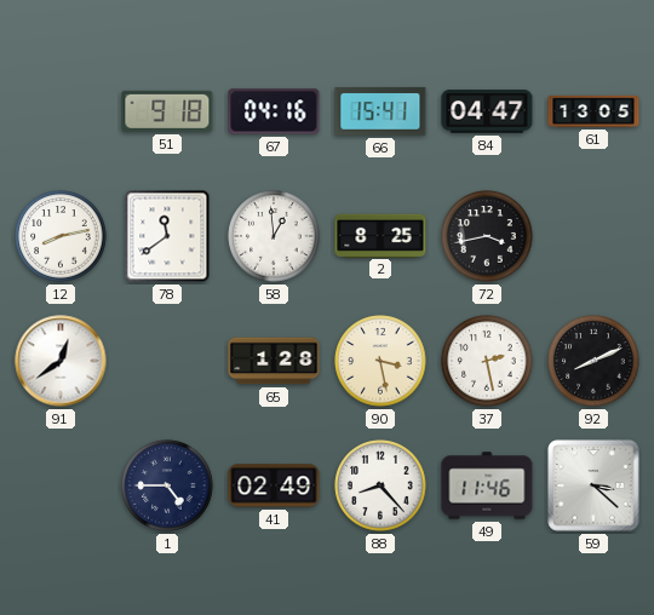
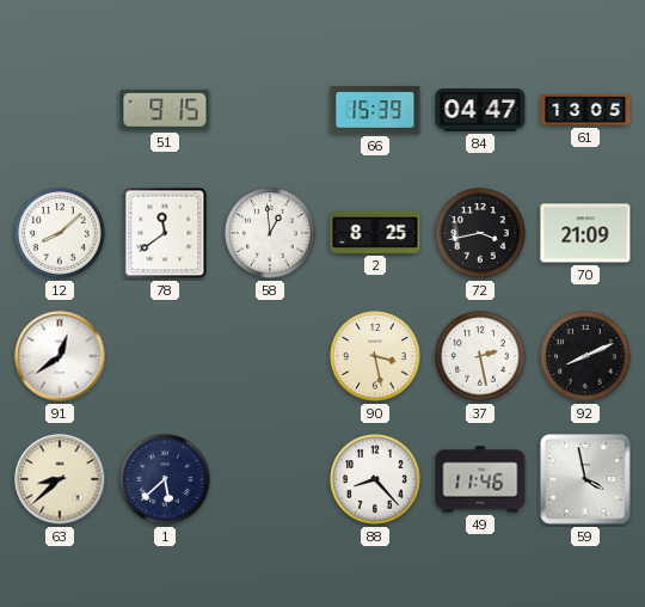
51: 9:18 -> 9:15
67: 04:16 -> none
66: 15:41 -> 15:39
12: 8:13 -> 8:08
70: none -> 21:09
65: 1:28 -> none
63: none -> 8:38
1: 4:45 -> 5:38
41: 02:49 -> none
59: 3:22 -> 3:58
